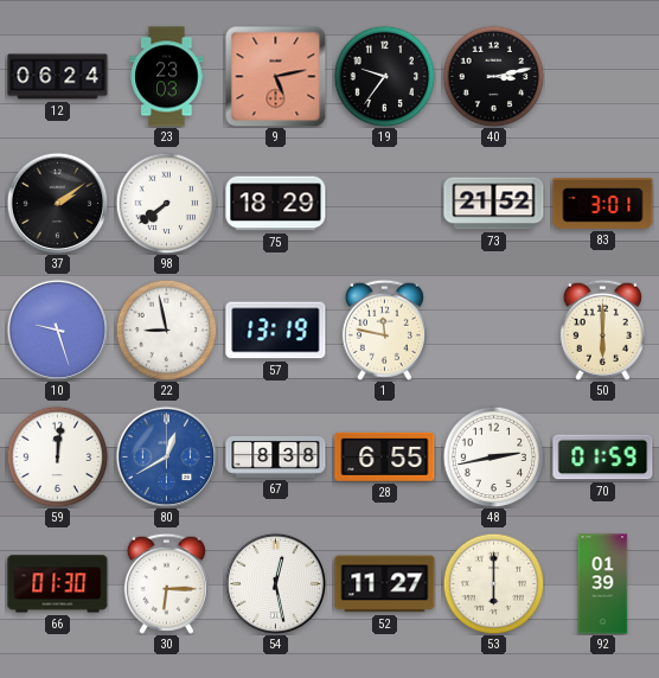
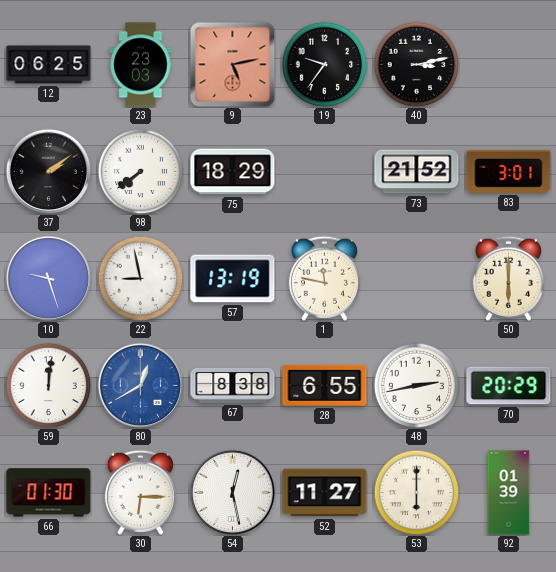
12: 06:24 -> 06:25
70: 01:59 -> 20:29
